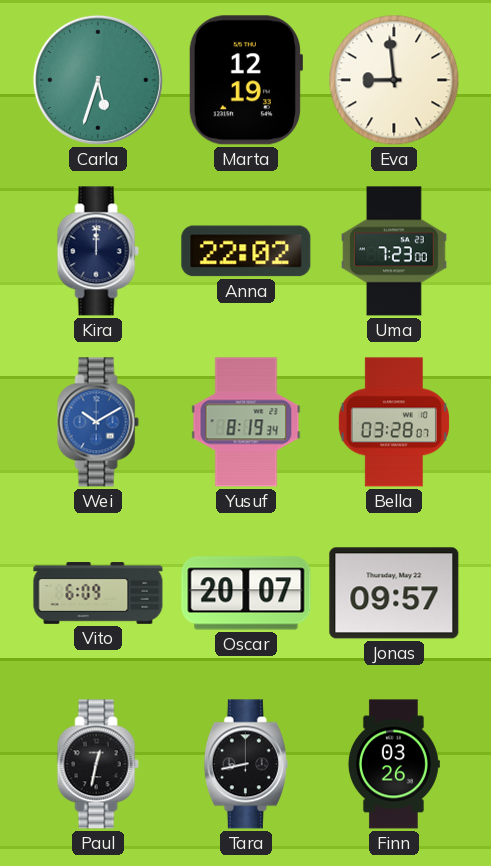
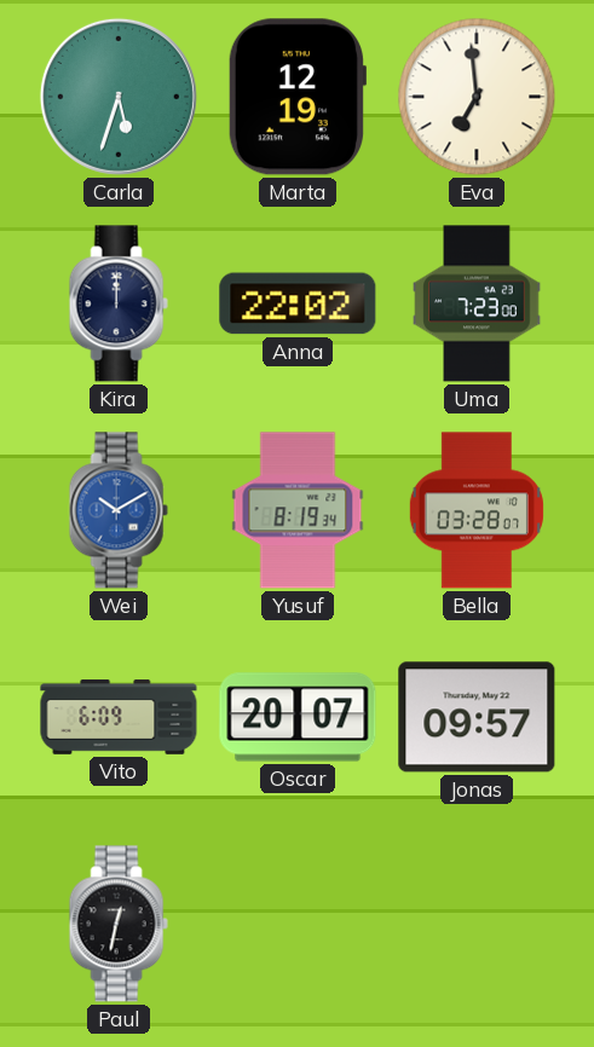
Eva: 8:59 -> 6:59
Tara: 8:43 -> none
Finn: 03:26 -> none
